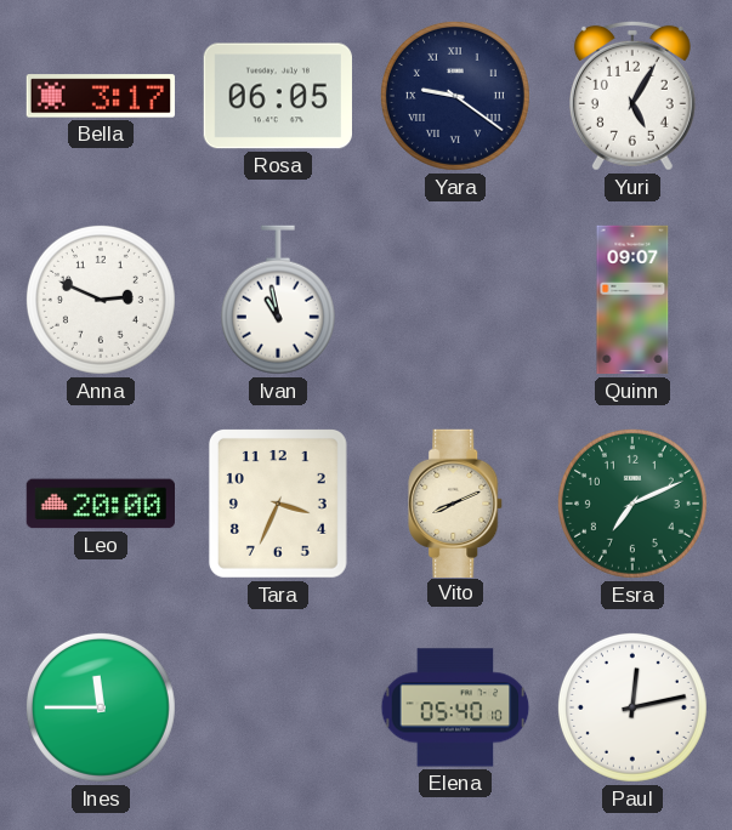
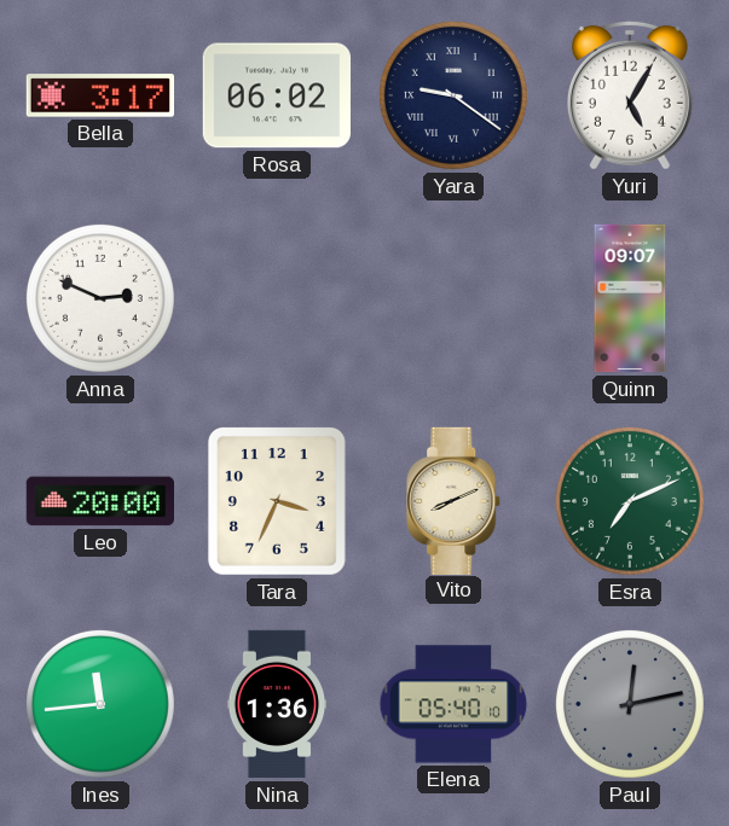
Rosa: 06:05 -> 06:02
Ivan: 10:58 -> none
Ines: 11:45 -> 11:44
Nina: none -> 1:36
Paul dial: white -> grey
